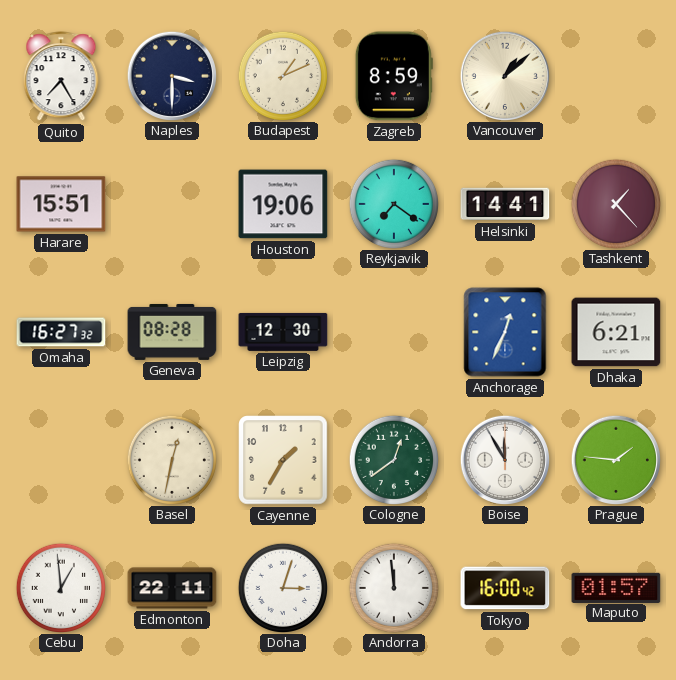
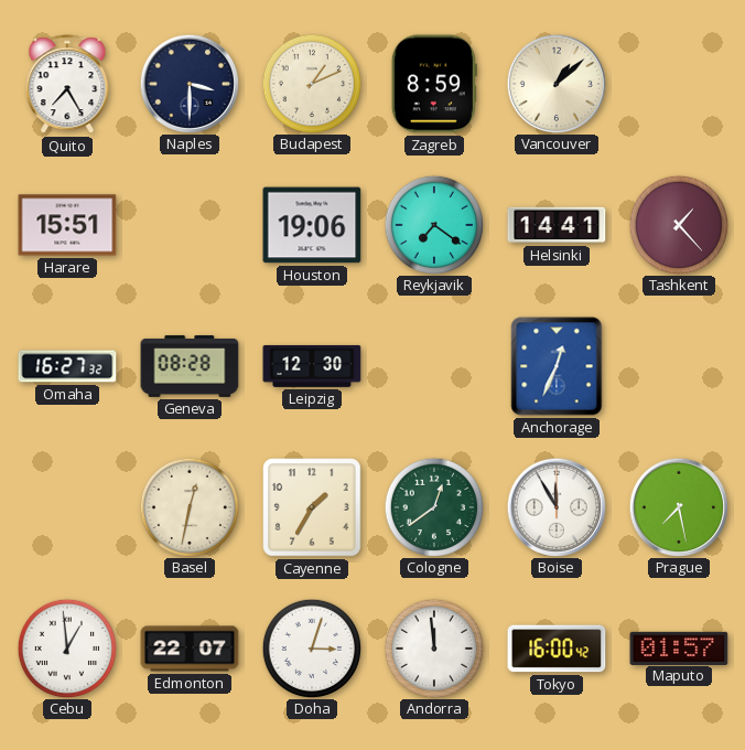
Dhaka: 6:21 -> none
Prague: 1:46 -> 7:28
Edmonton: 22:11 -> 22:07
